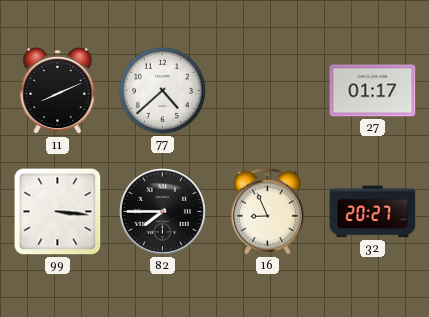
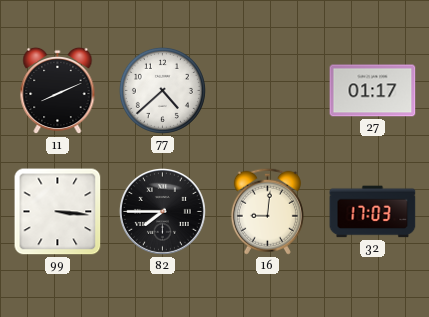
16: 8:56 -> 9:01
32: 20:27 -> 17:03
